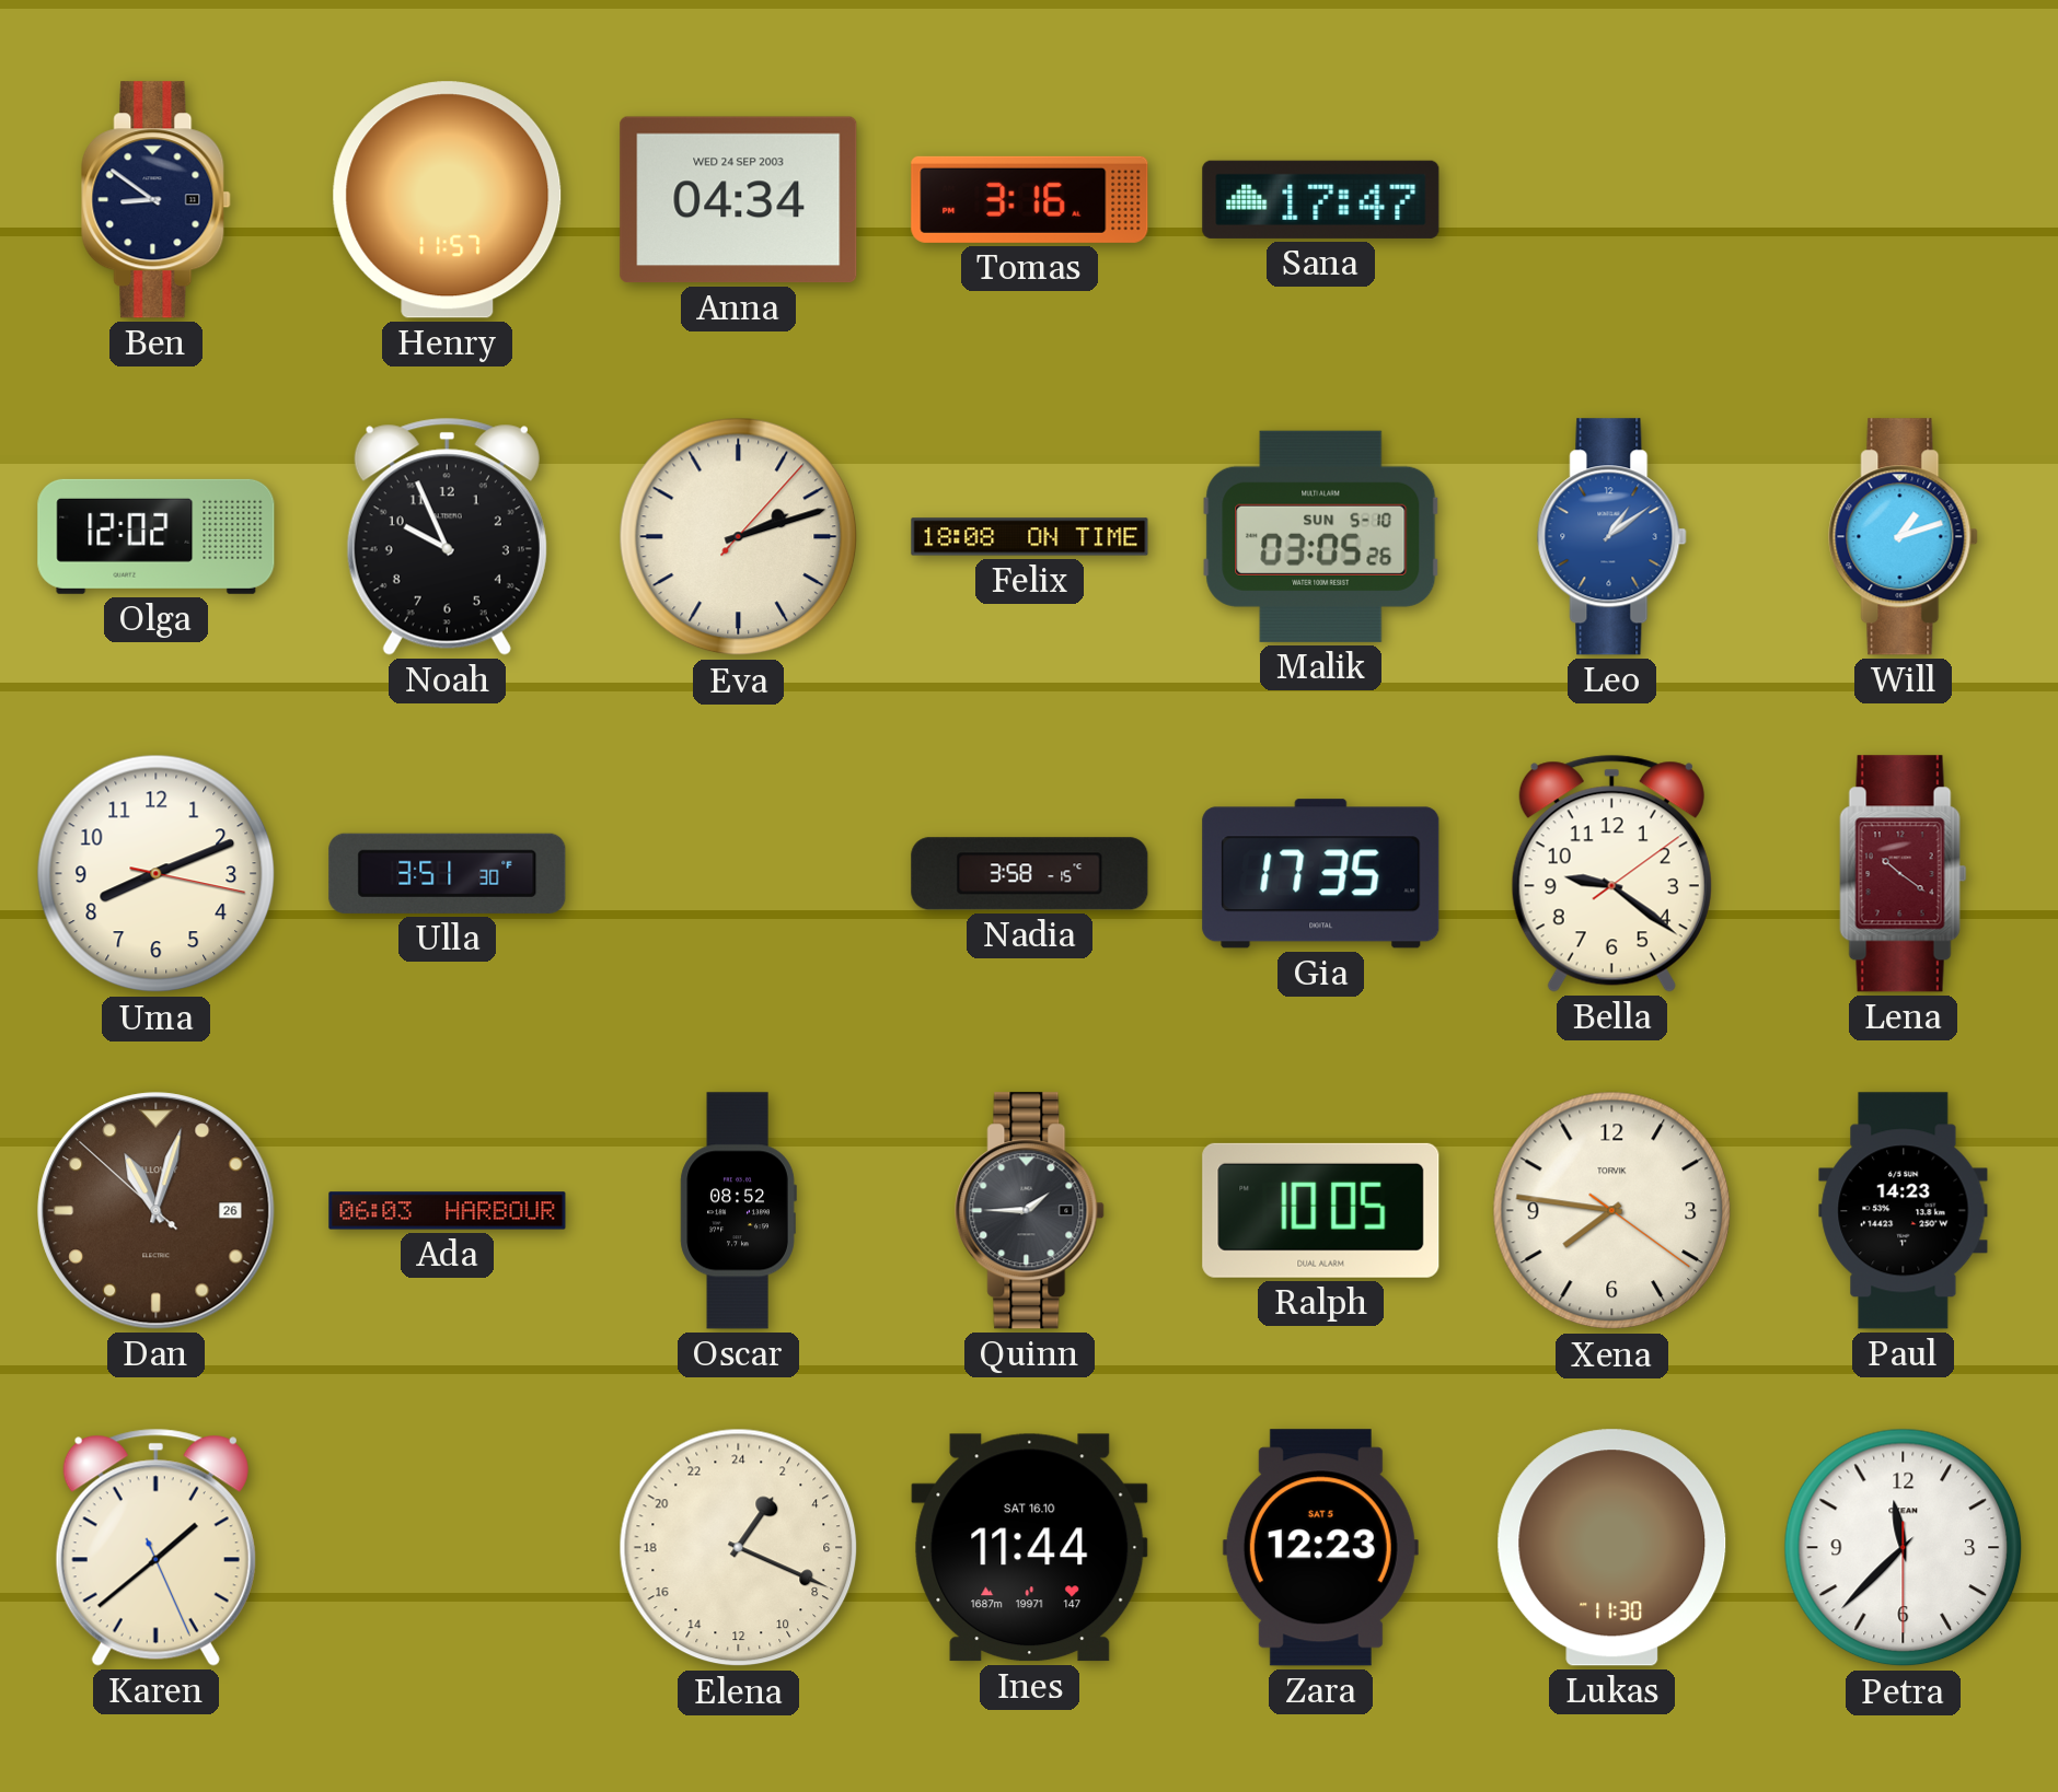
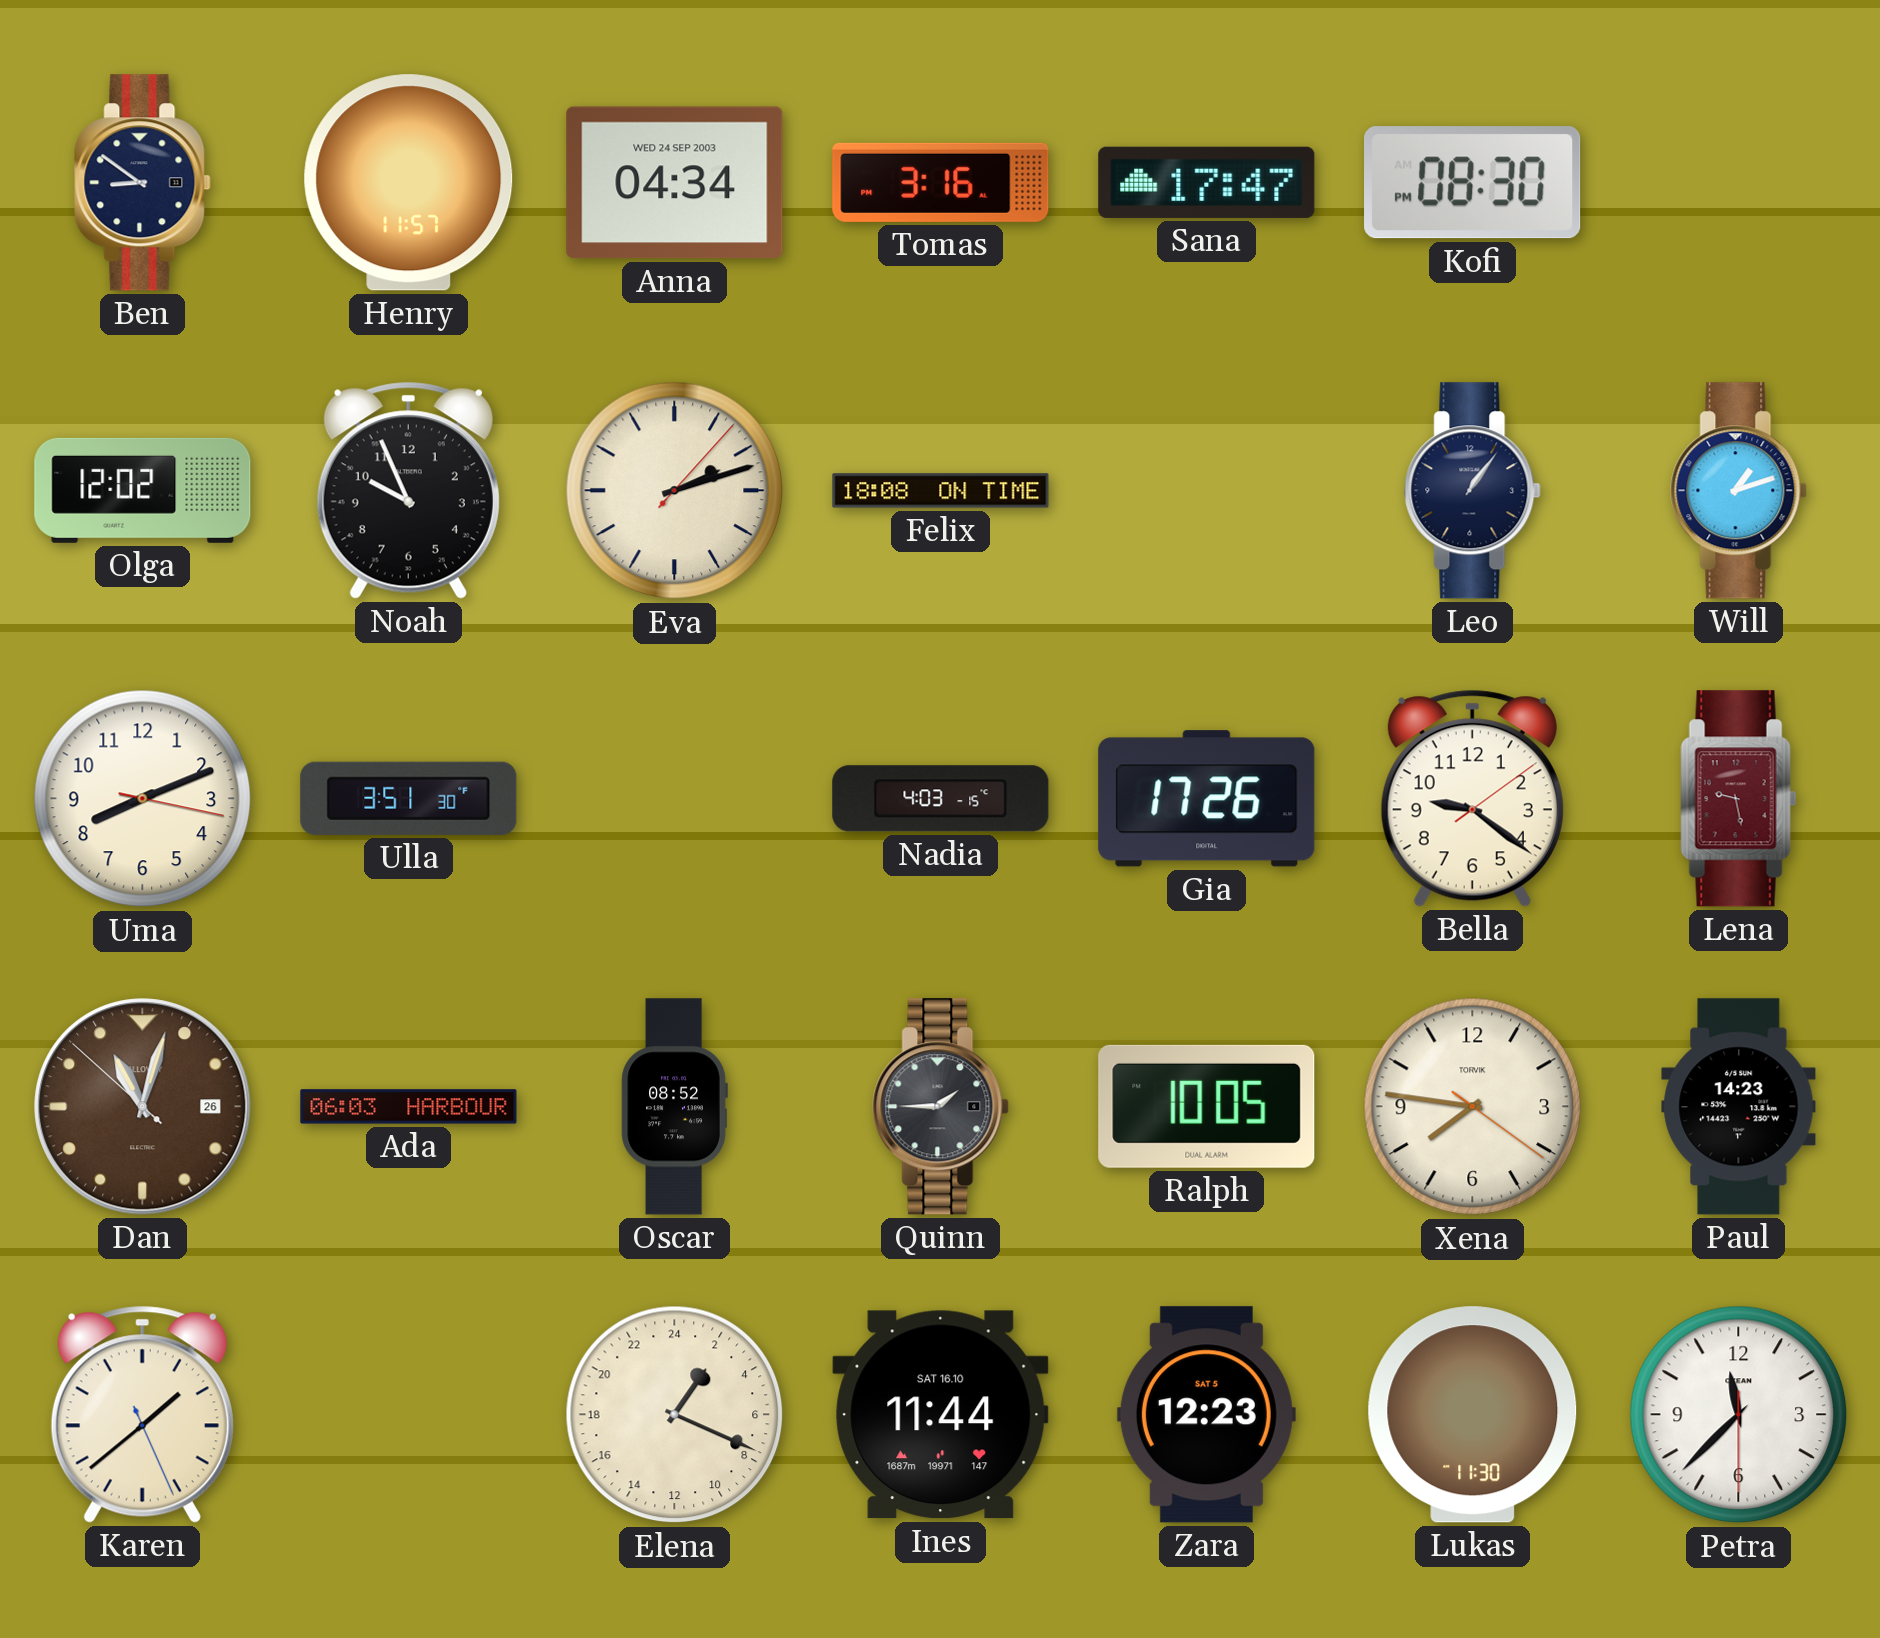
Kofi: none -> 08:30
Malik: 03:05 -> none
Leo: 1:09 -> 1:06
Leo dial: blue -> navy
Nadia: 3:58 -> 4:03
Gia: 17:35 -> 17:26
Lena: 10:21 -> 9:28
